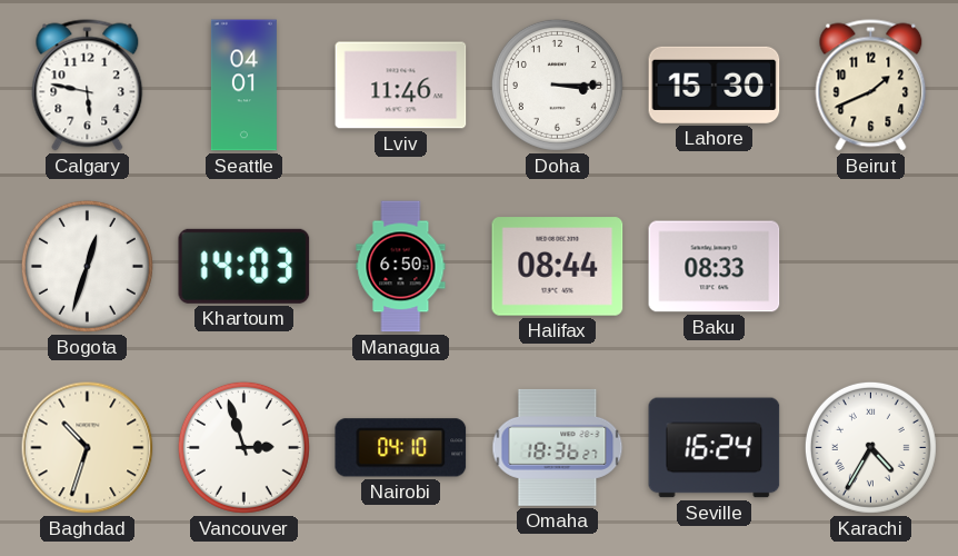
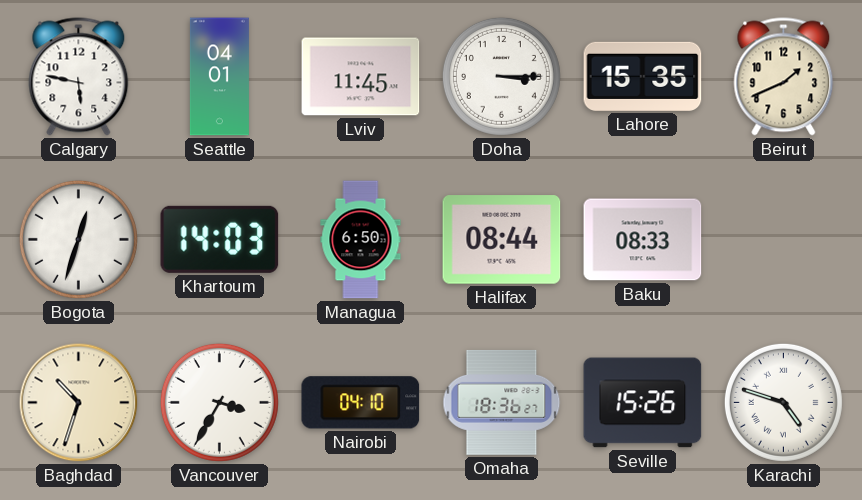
Lviv: 11:46 -> 11:45
Lahore: 15:30 -> 15:35
Vancouver: 2:57 -> 3:35
Seville: 16:24 -> 15:26
Karachi: 4:35 -> 4:48
